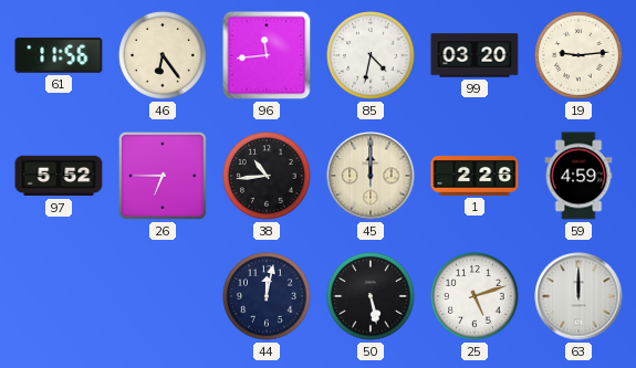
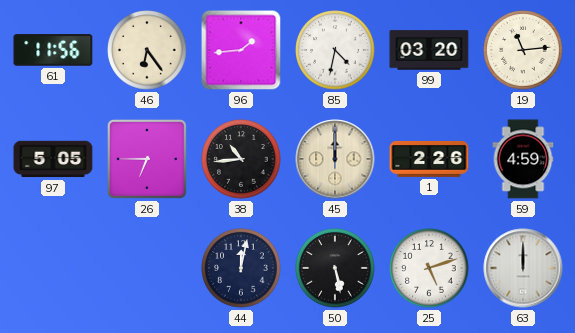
96: 11:44 -> 1:44
19: 9:14 -> 11:14
97: 5:52 -> 5:05
